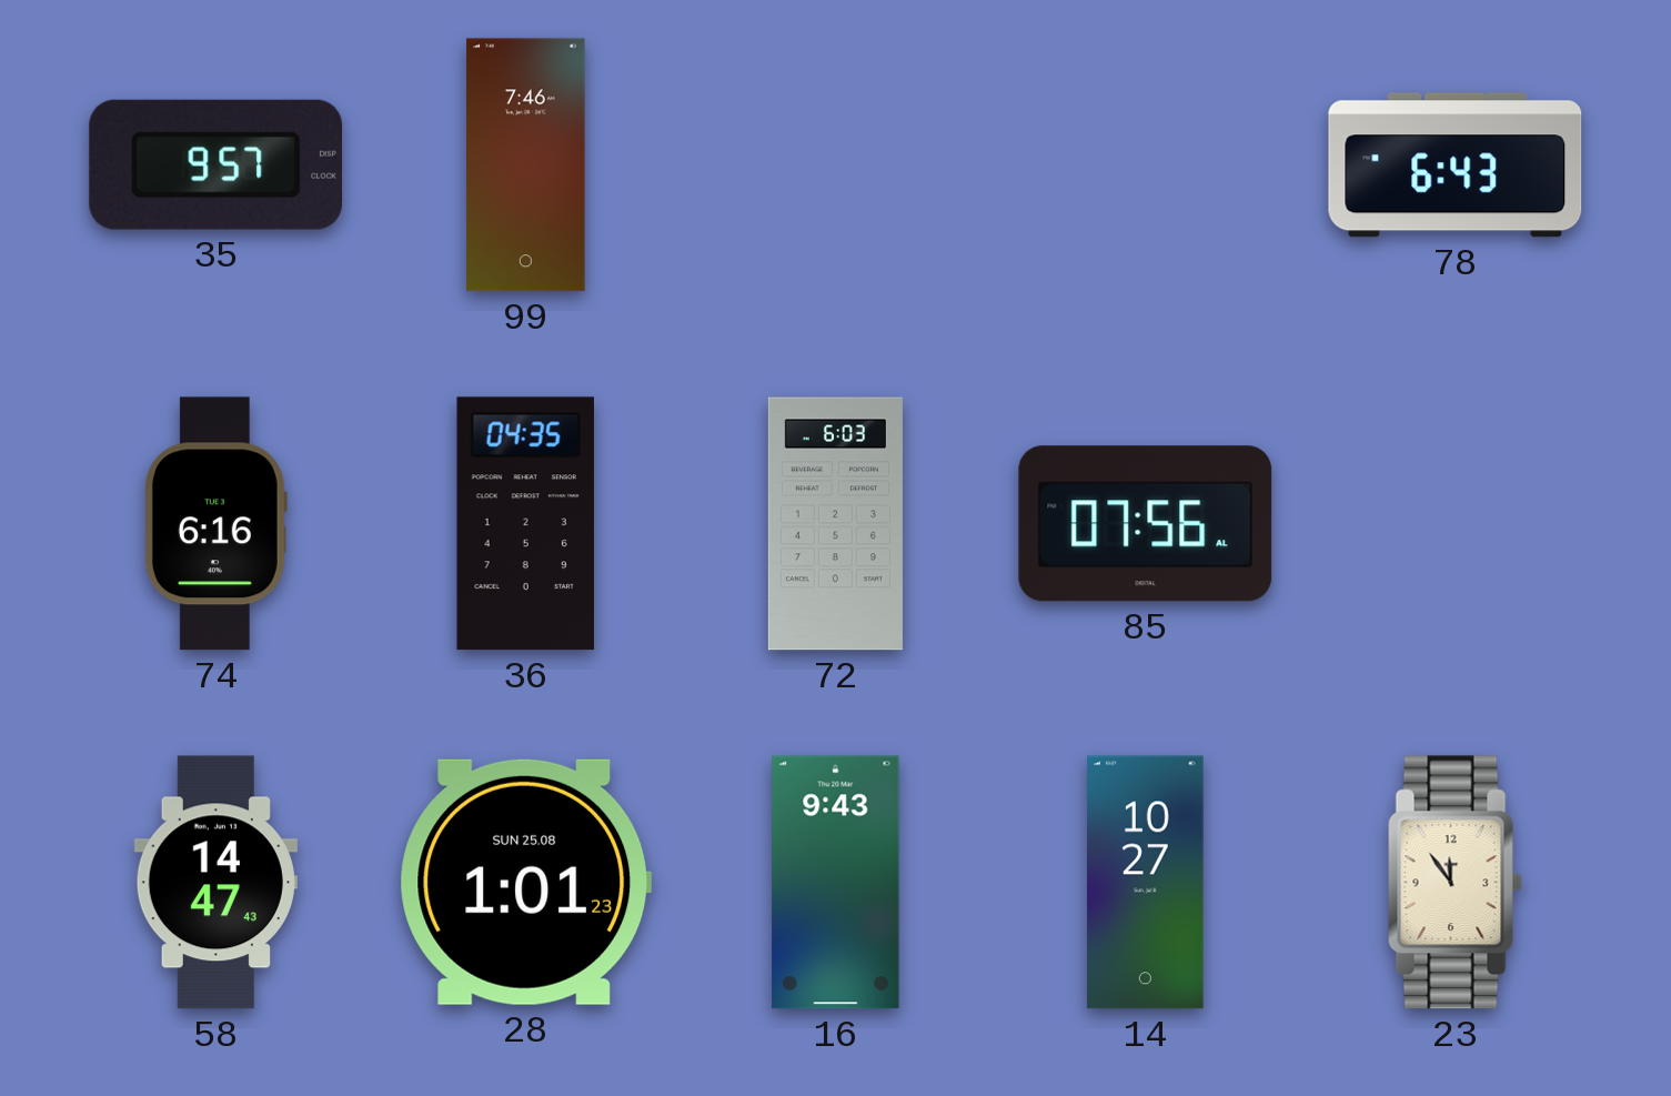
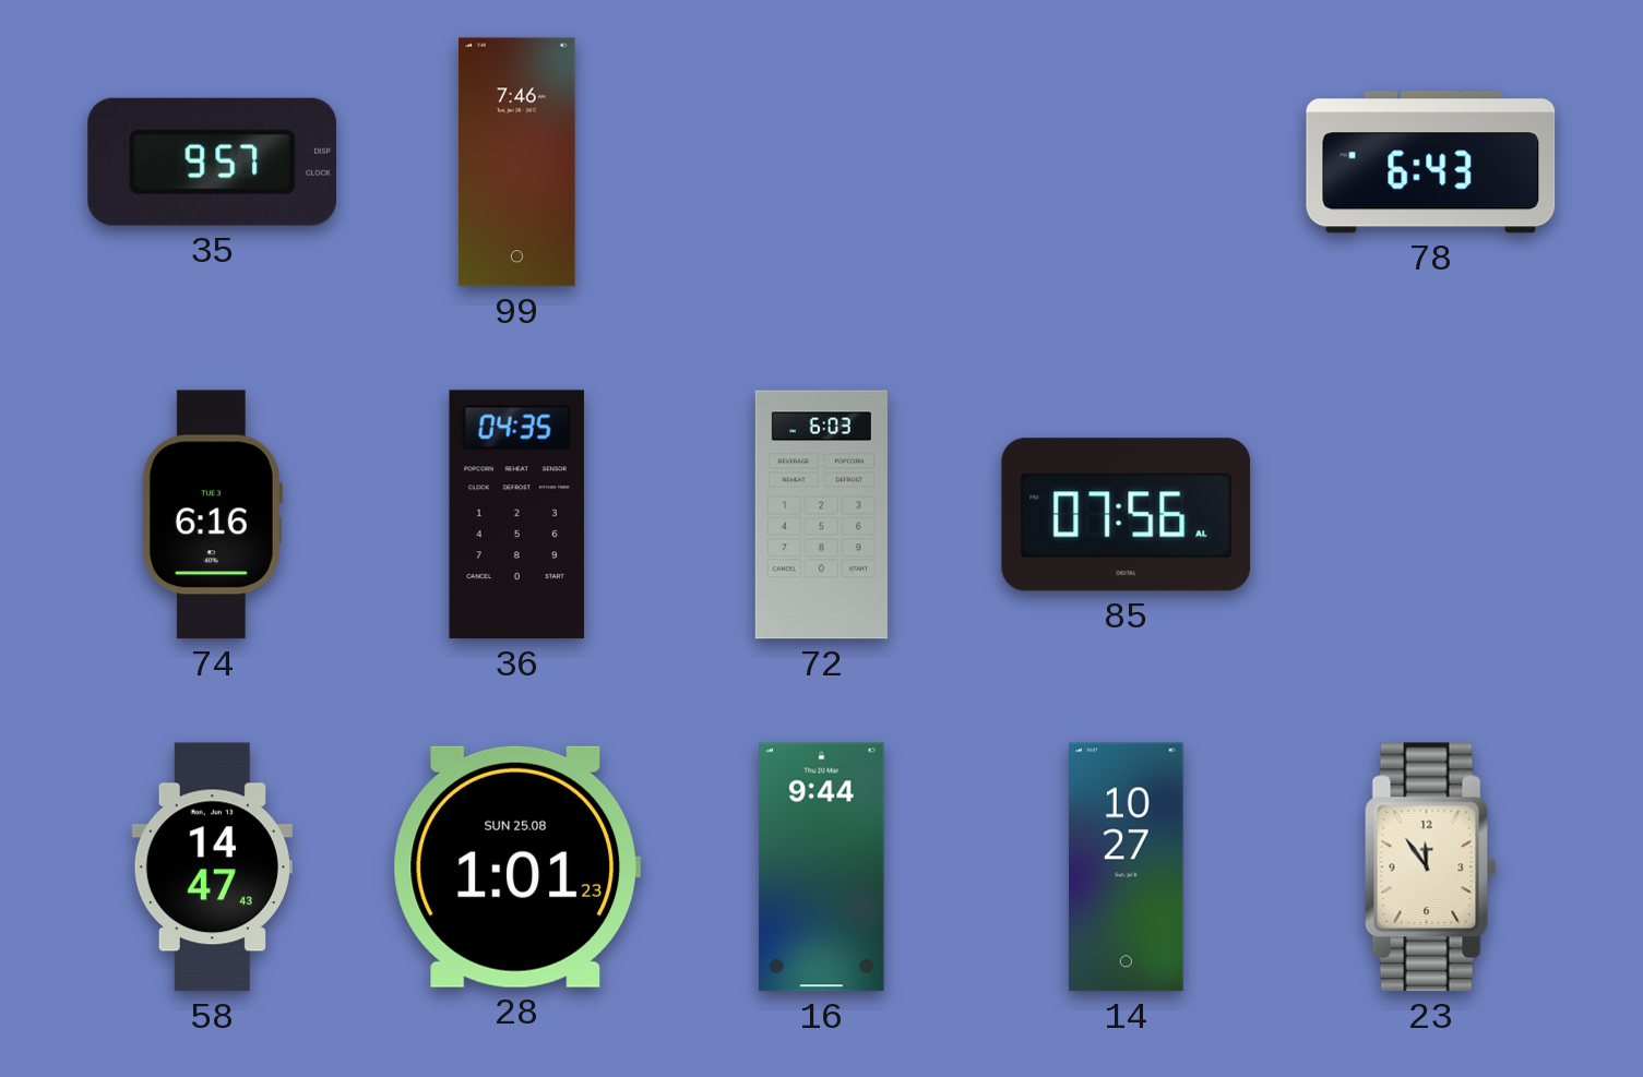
16: 9:43 -> 9:44
